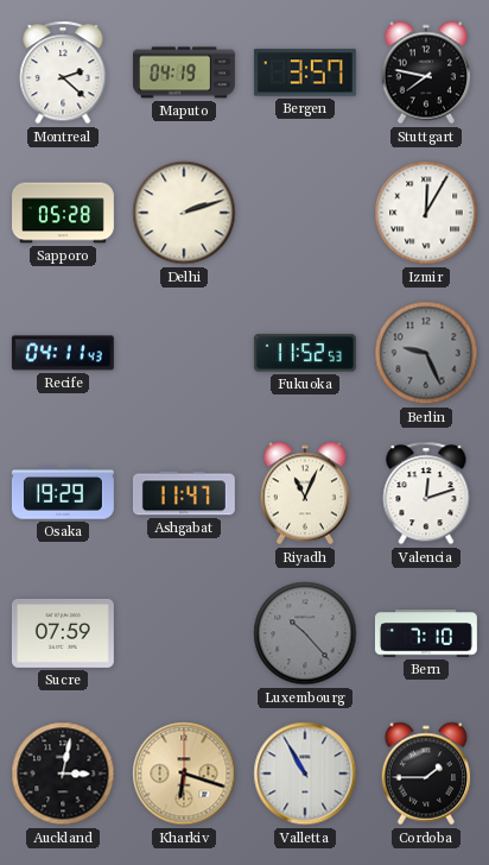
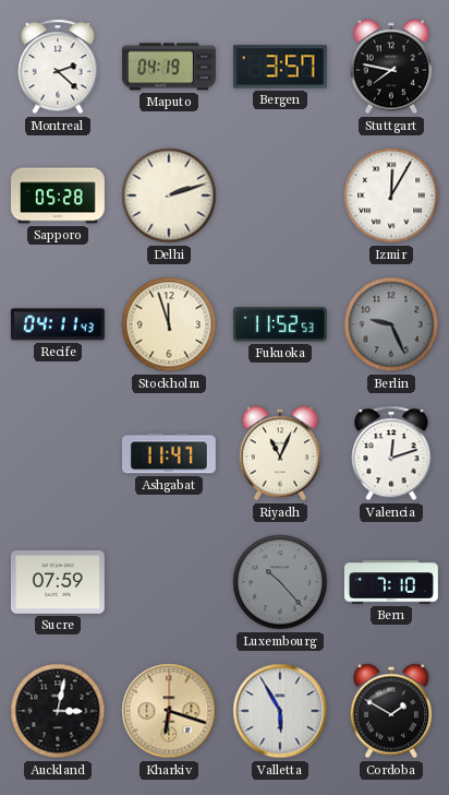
Stockholm: none -> 11:57
Osaka: 19:29 -> none
Valletta: 10:55 -> 5:55
Cordoba: 1:45 -> 1:50
